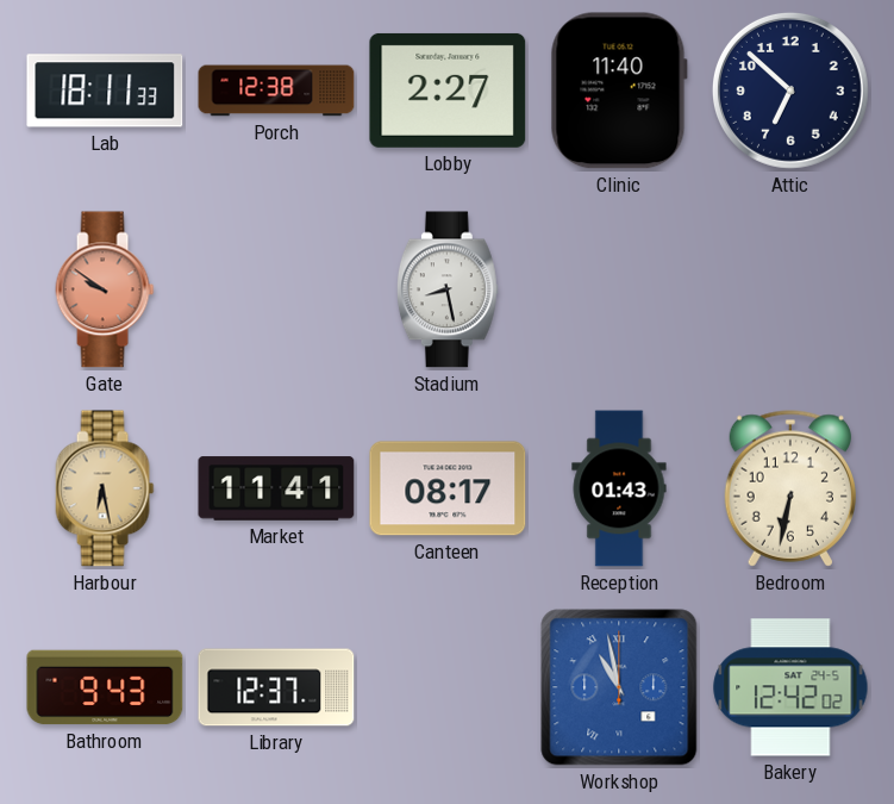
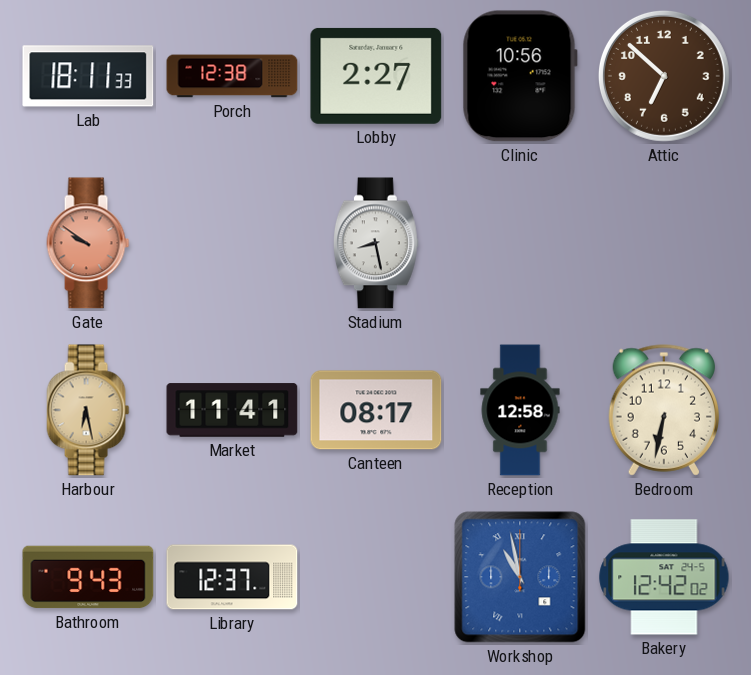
Clinic: 11:40 -> 10:56
Attic dial: navy -> brown
Reception: 01:43 -> 12:58
